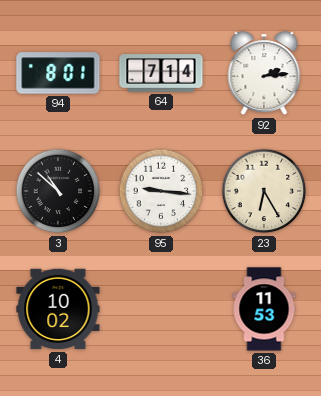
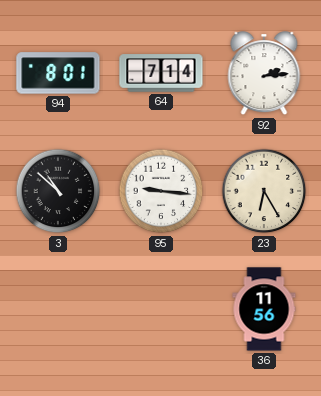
4: 10:02 -> none
36: 11:53 -> 11:56
